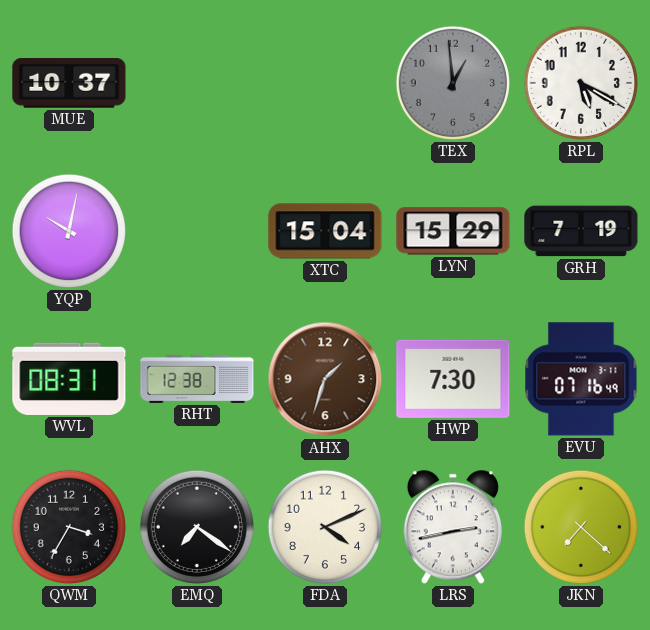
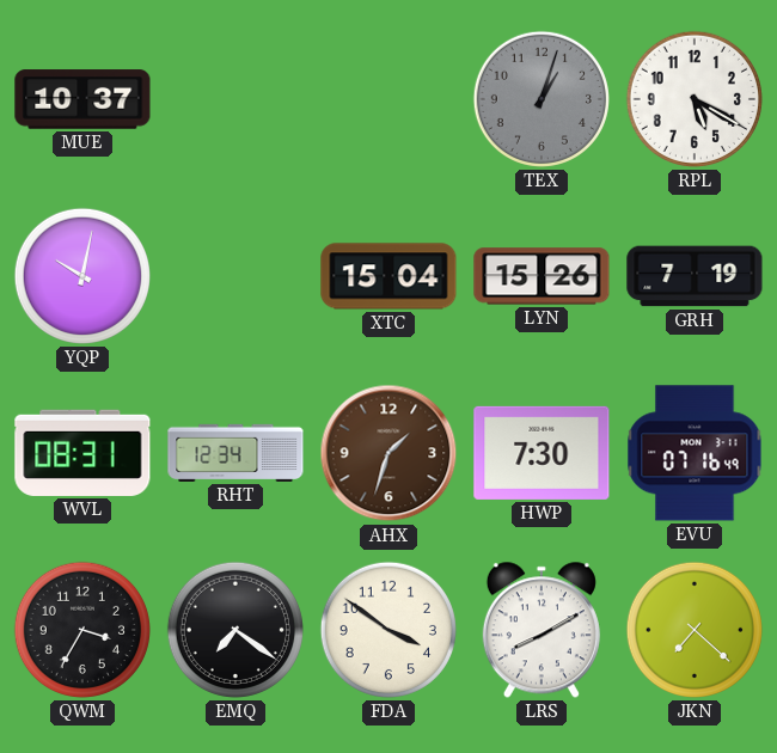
TEX: 12:59 -> 1:03
LYN: 15:29 -> 15:26
RHT: 12:38 -> 12:34
FDA: 4:11 -> 3:51
LRS: 2:43 -> 8:10
